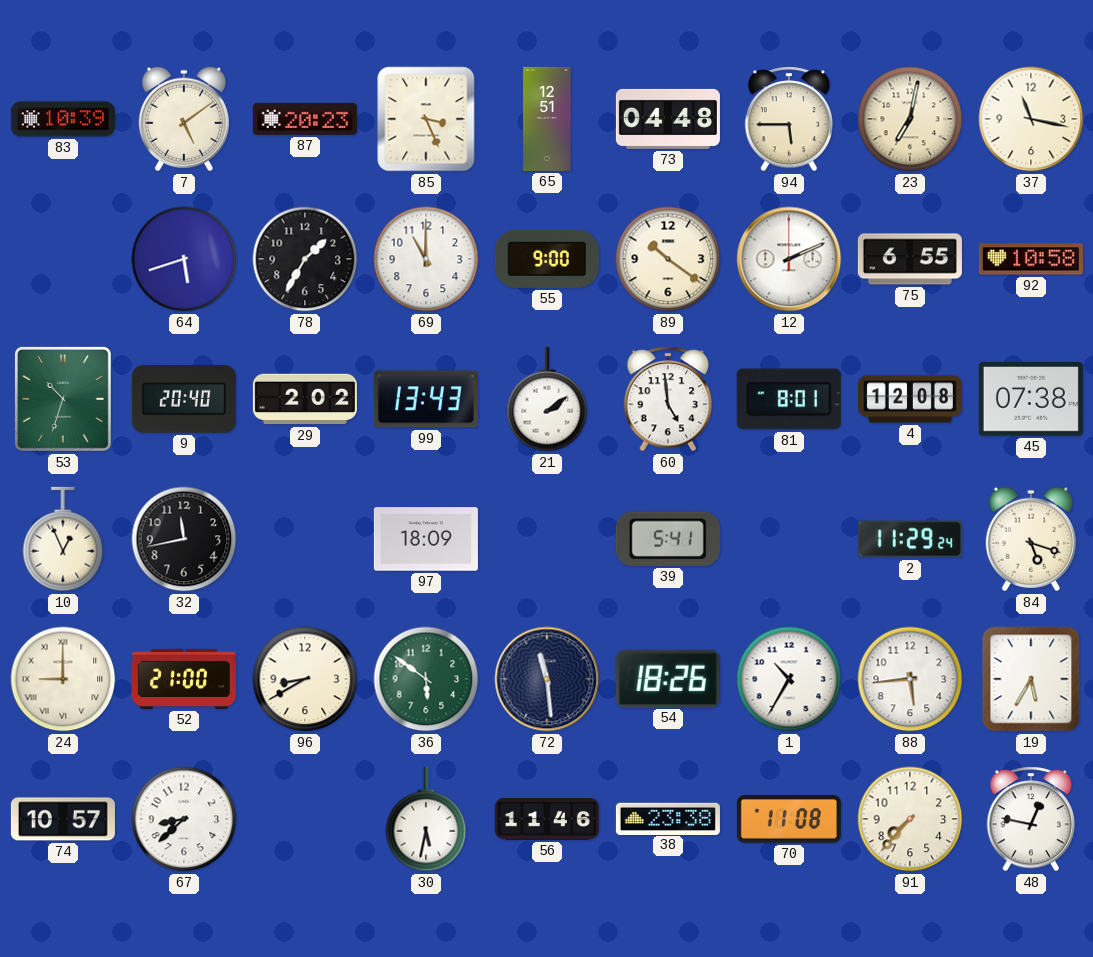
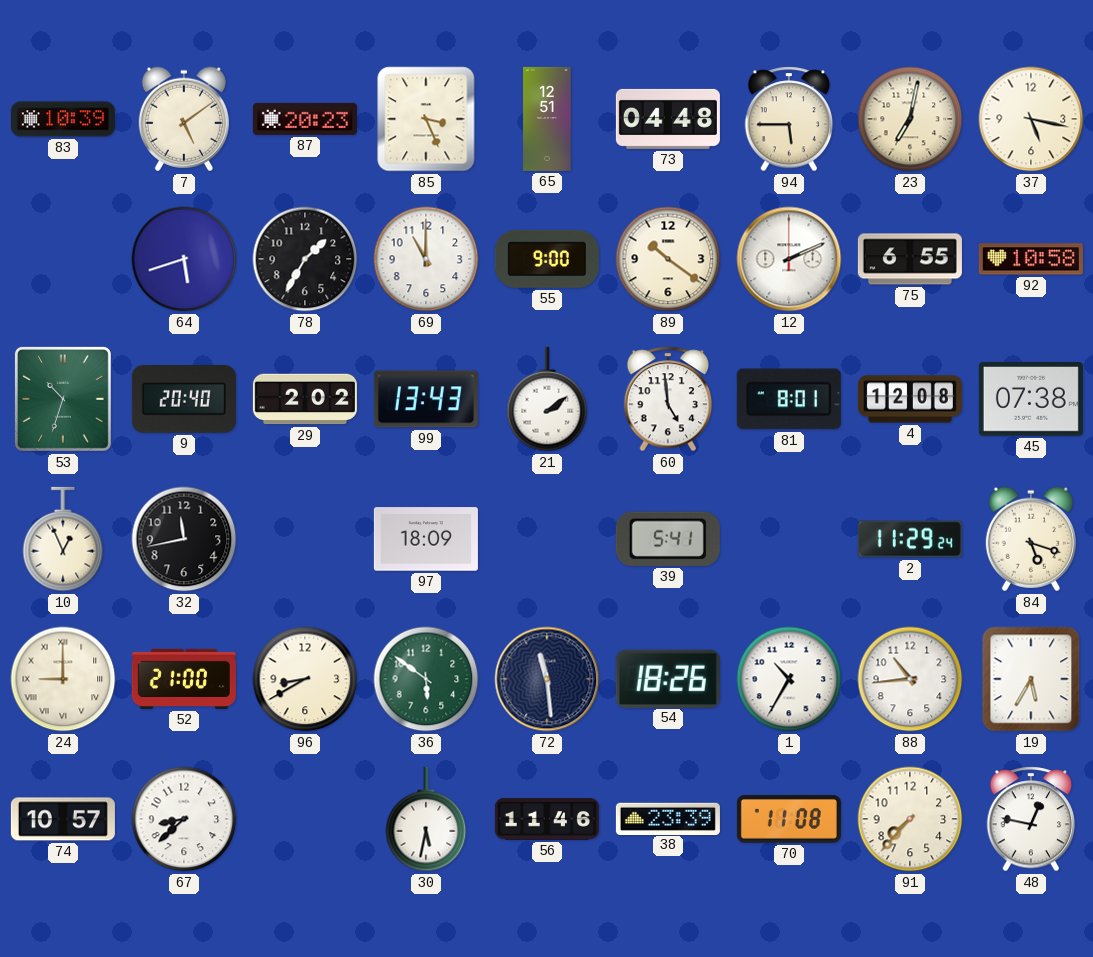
37: 11:17 -> 5:17
88: 5:44 -> 10:44
38: 23:38 -> 23:39
